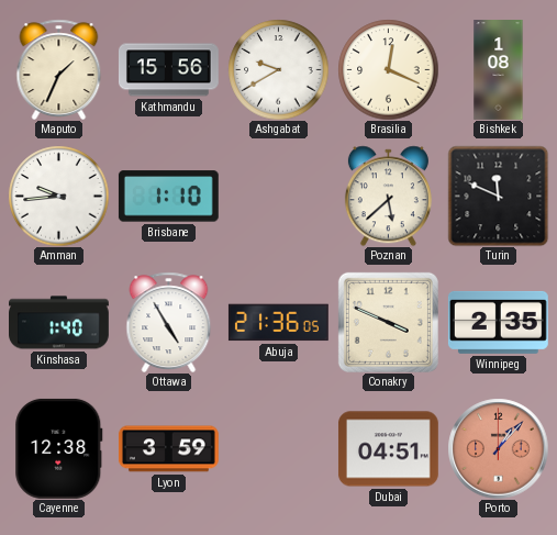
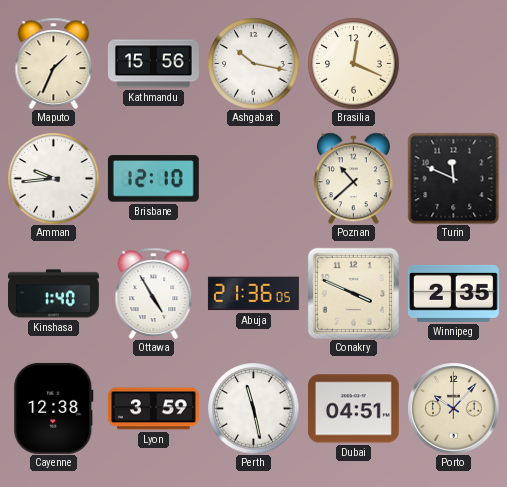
Ashgabat: 9:40 -> 10:17
Bishkek: 1:08 -> none
Brisbane: 1:10 -> 12:10
Poznan: 5:38 -> 10:38
Perth: none -> 11:28
Porto: 1:07 -> 10:07
Porto dial: salmon -> cream
